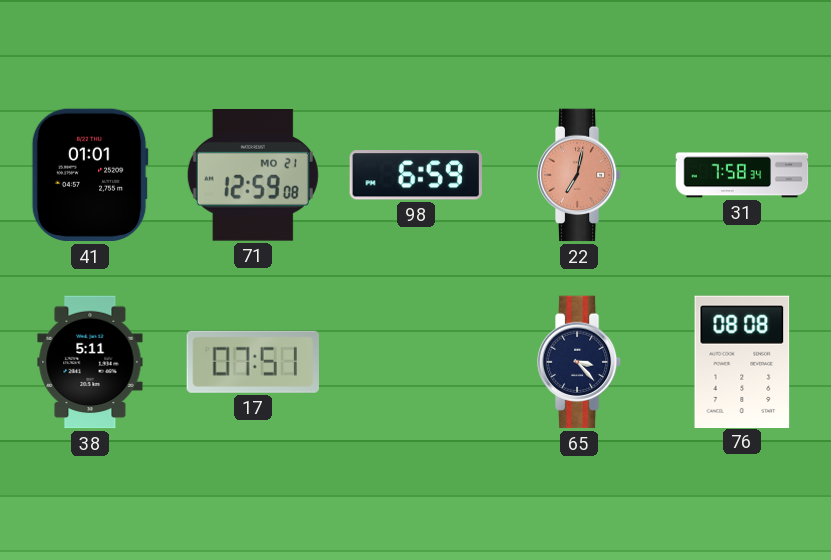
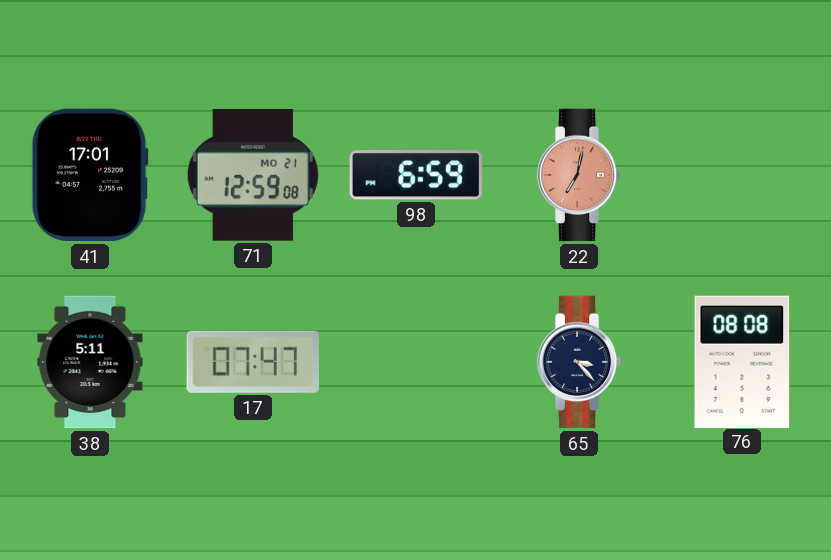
41: 01:01 -> 17:01
31: 7:58 -> none
17: 07:51 -> 07:47
